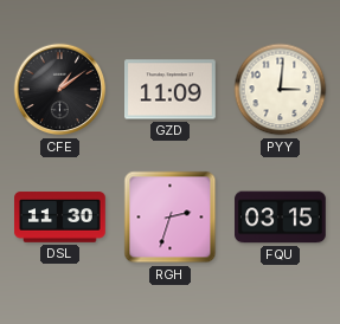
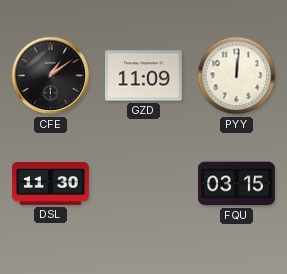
PYY: 3:01 -> 12:01
RGH: 2:33 -> none
